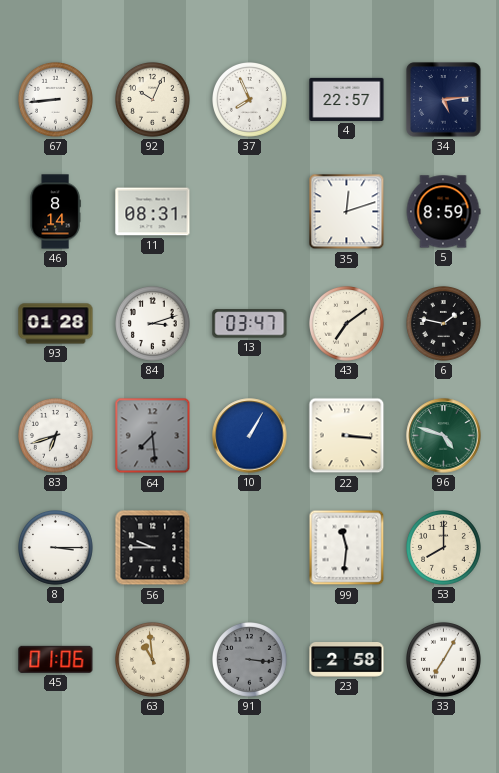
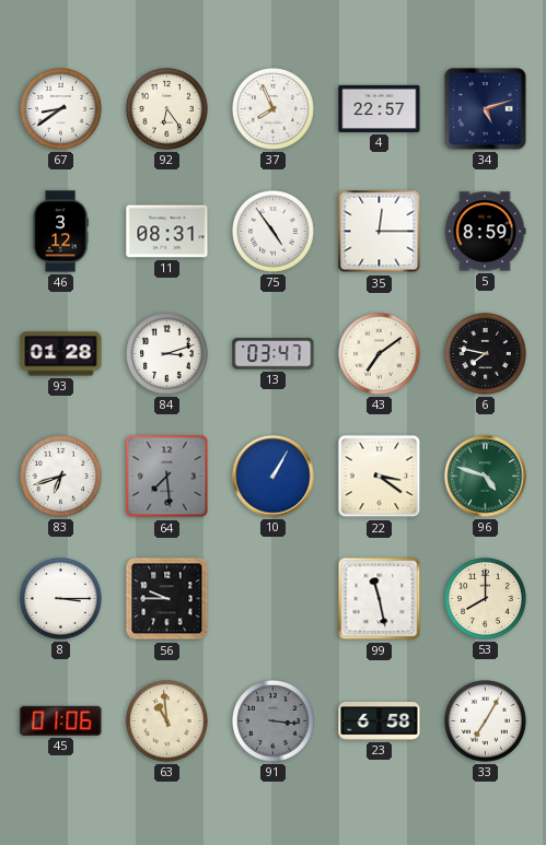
67: 8:44 -> 8:39
92: 10:04 -> 6:24
34: 5:14 -> 5:12
46: 8:14 -> 3:12
75: none -> 4:54
35: 12:12 -> 12:15
6: 1:47 -> 7:47
22: 3:16 -> 3:21
99: 11:31 -> 11:28
23: 2:58 -> 6:58
